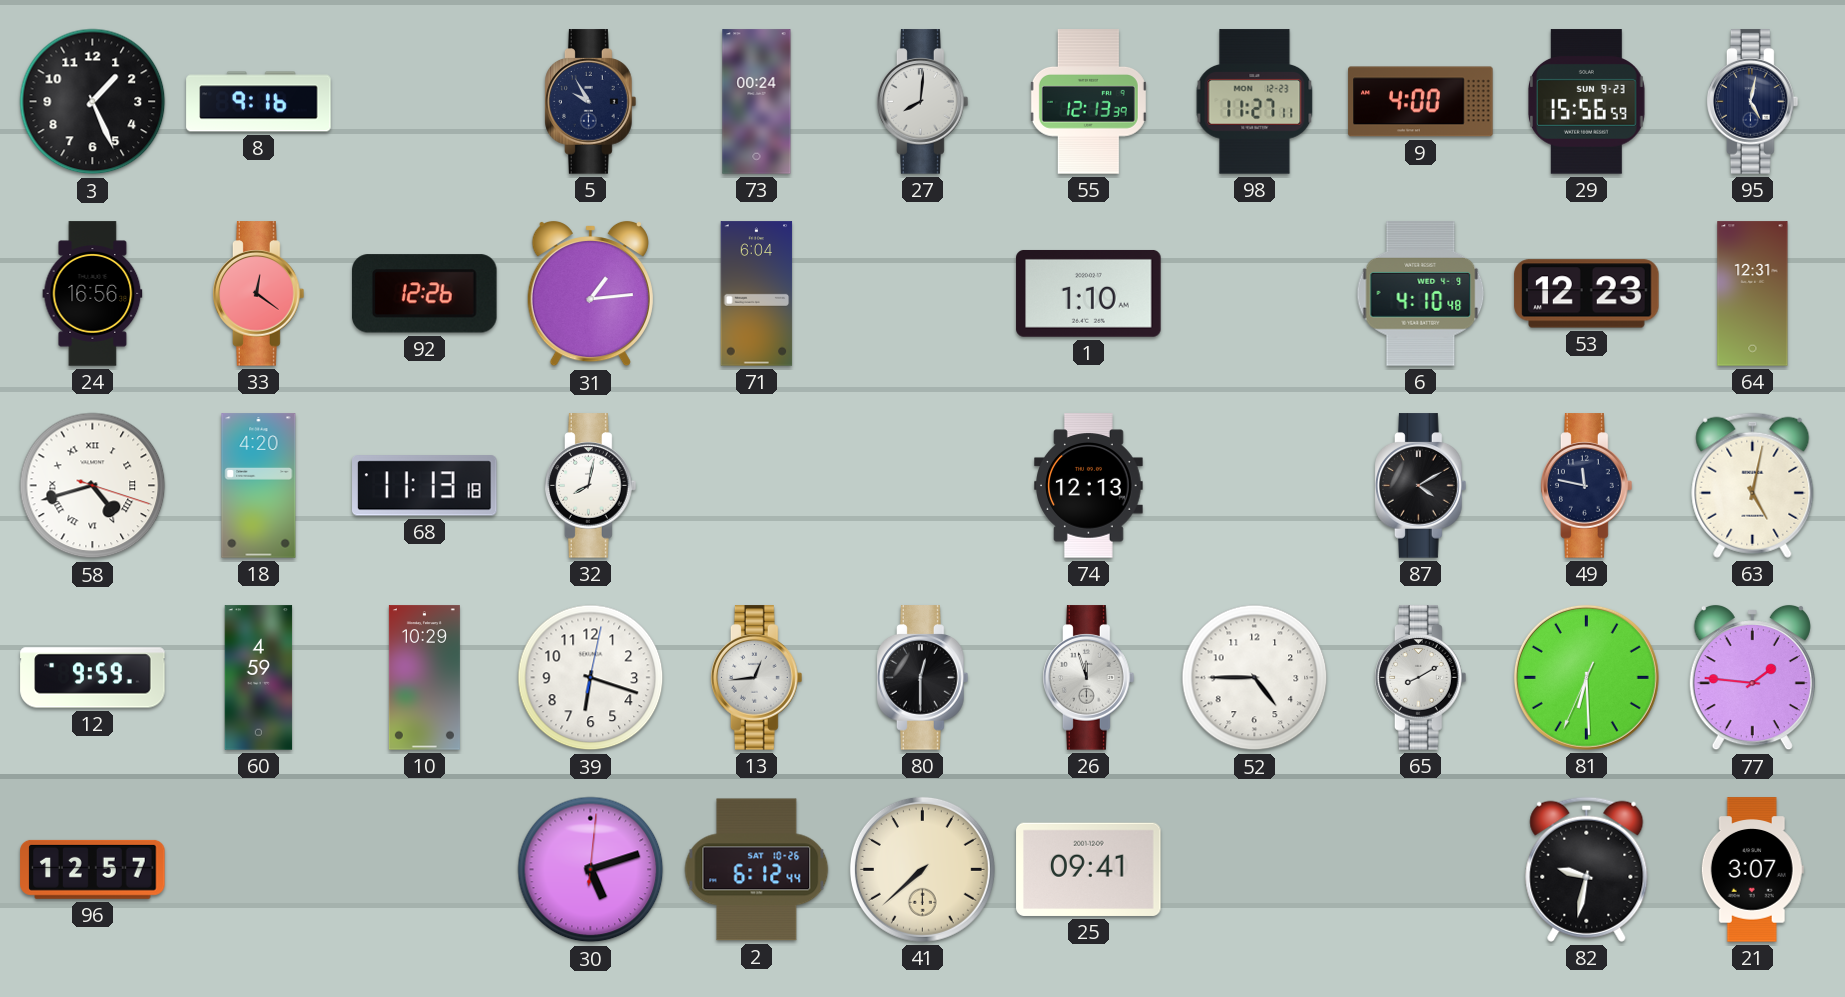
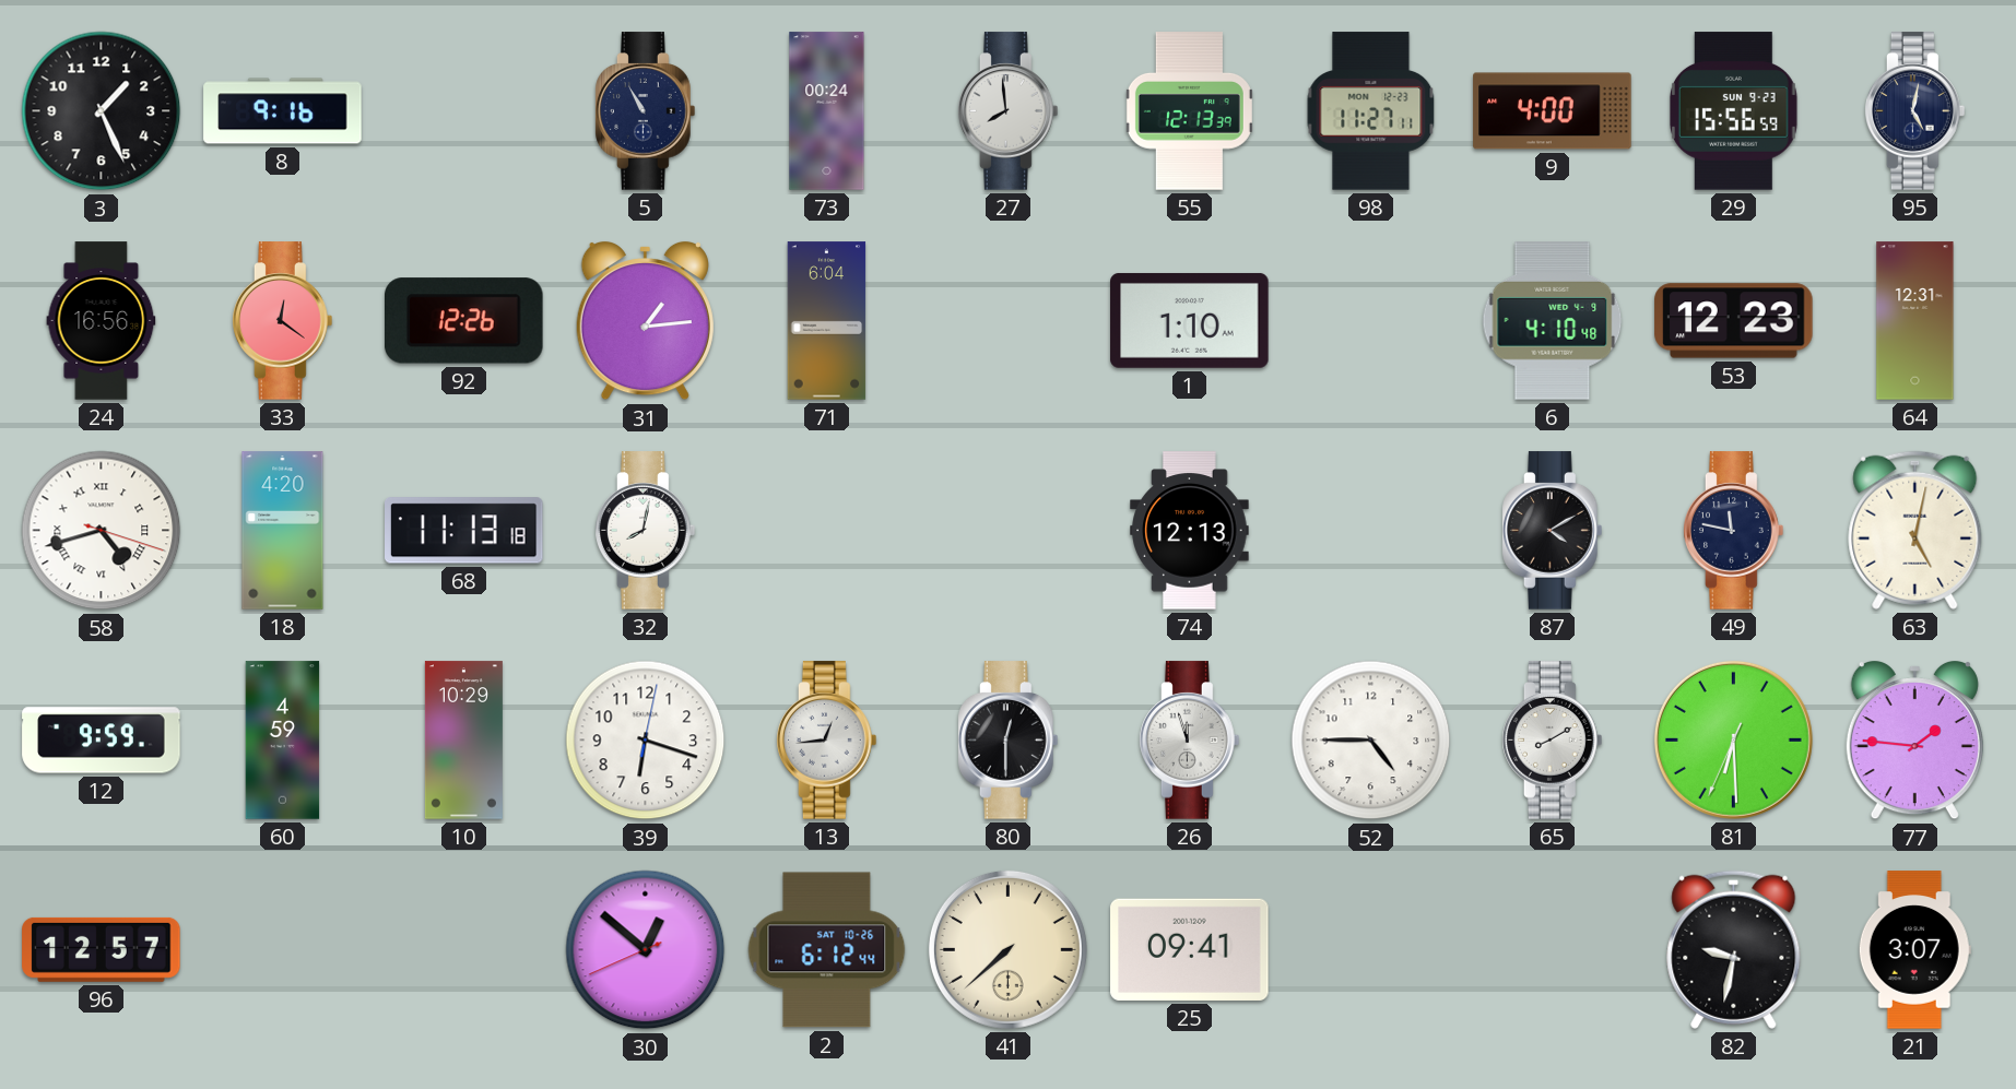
5: 9:55 -> 10:55
27: 8:01 -> 7:59
30: 5:12 -> 12:51
